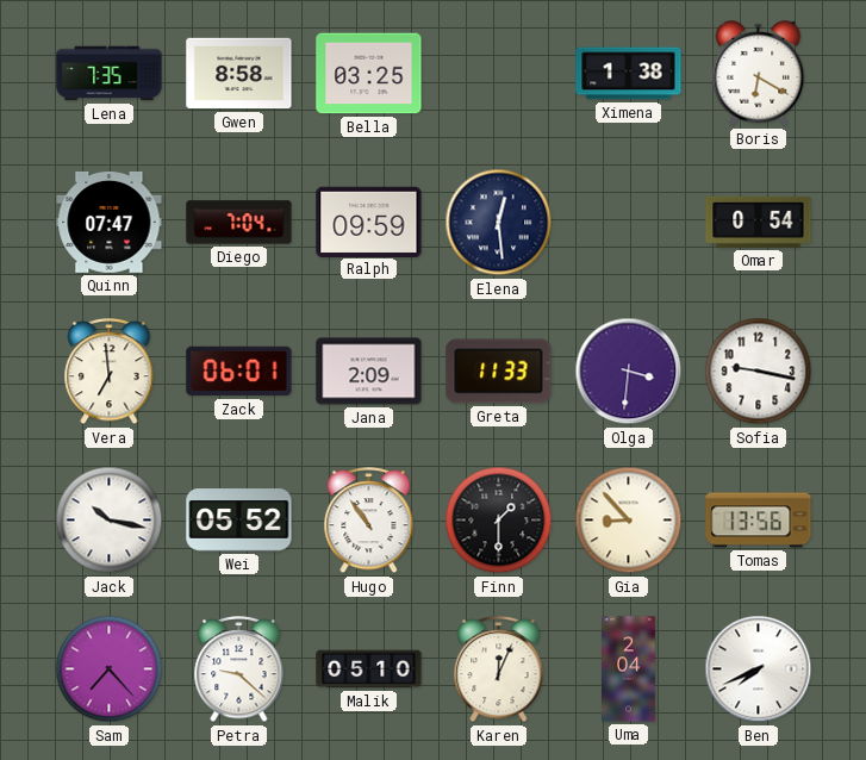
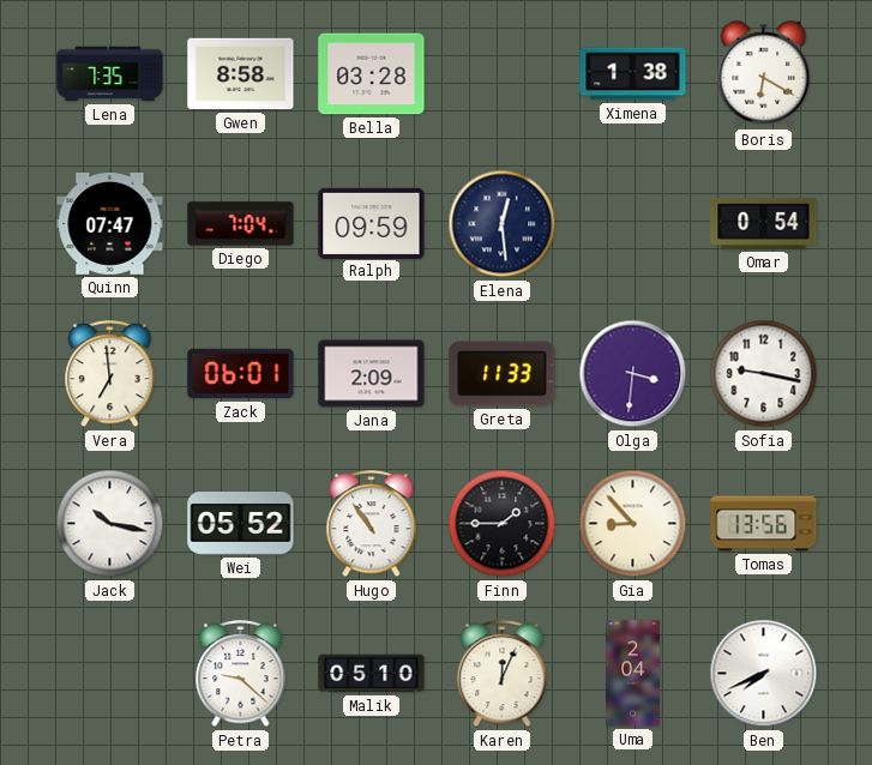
Bella: 03:25 -> 03:28
Finn: 1:30 -> 1:45
Sam: 7:23 -> none
